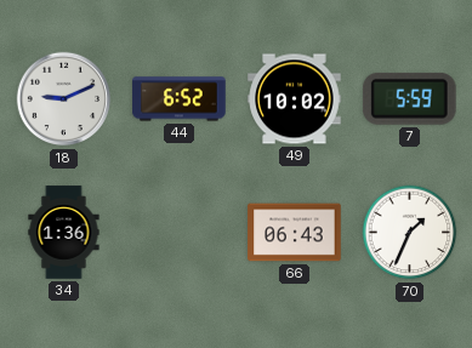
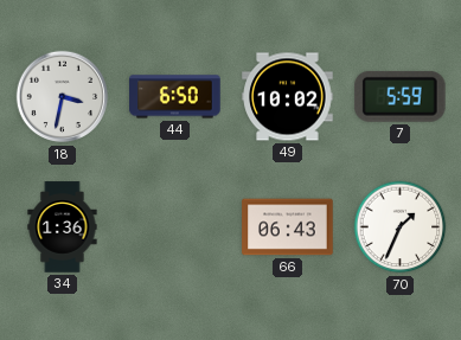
18: 9:11 -> 3:32
44: 6:52 -> 6:50
